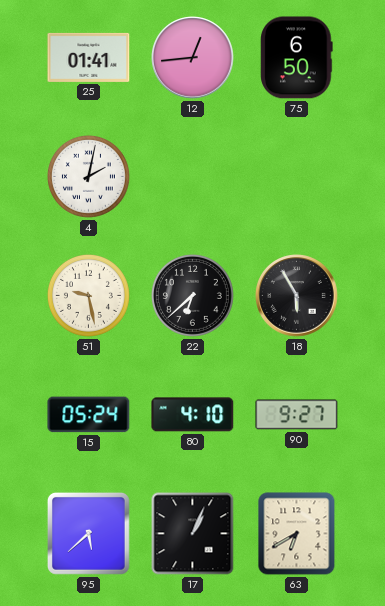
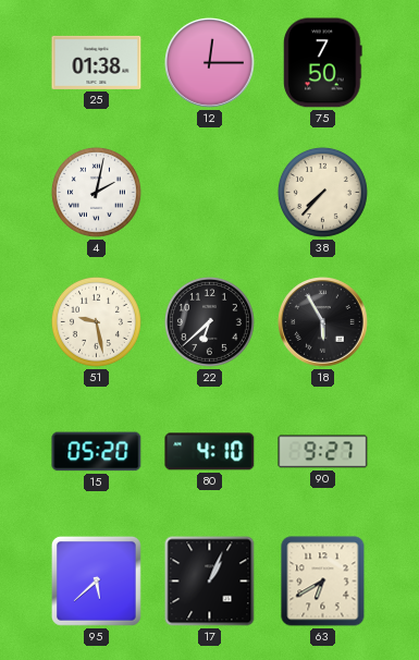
25: 01:41 -> 01:38
12: 12:44 -> 12:15
75: 6:50 -> 7:50
38: none -> 7:37
15: 05:24 -> 05:20
